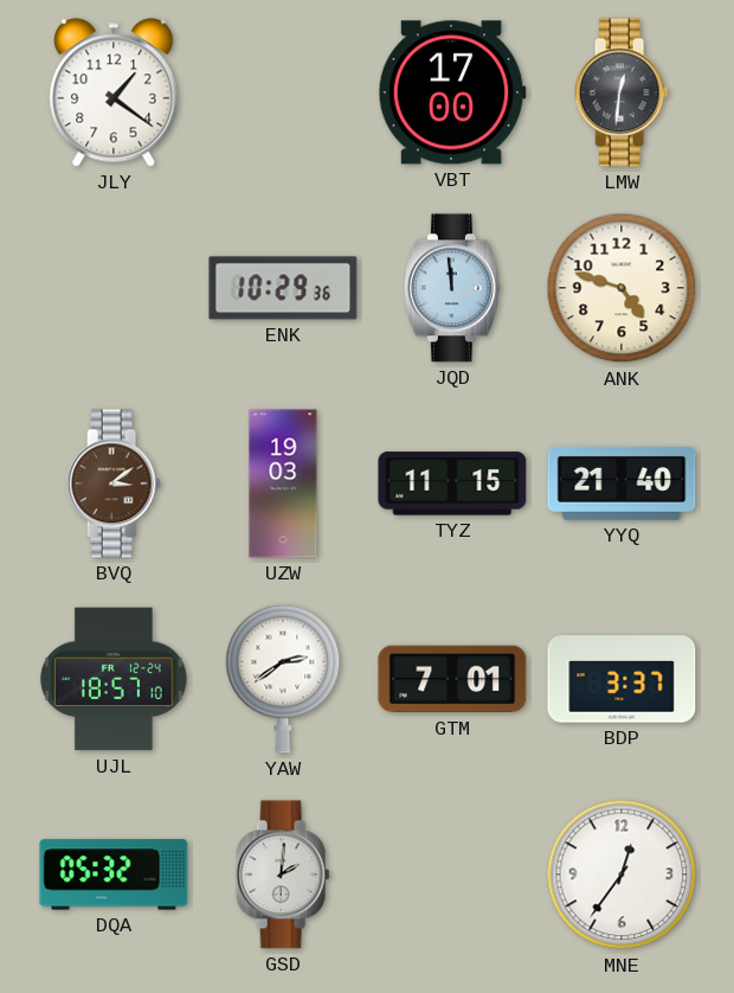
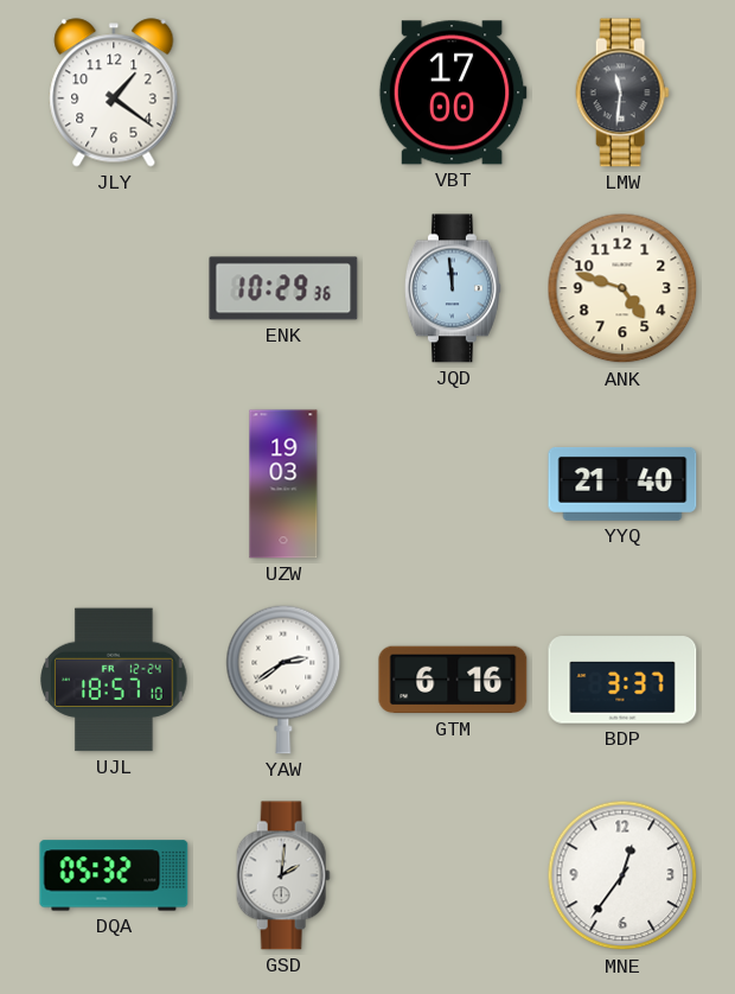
LMW: 12:31 -> 11:31
BVQ: 3:09 -> none
TYZ: 11:15 -> none
GTM: 7:01 -> 6:16
